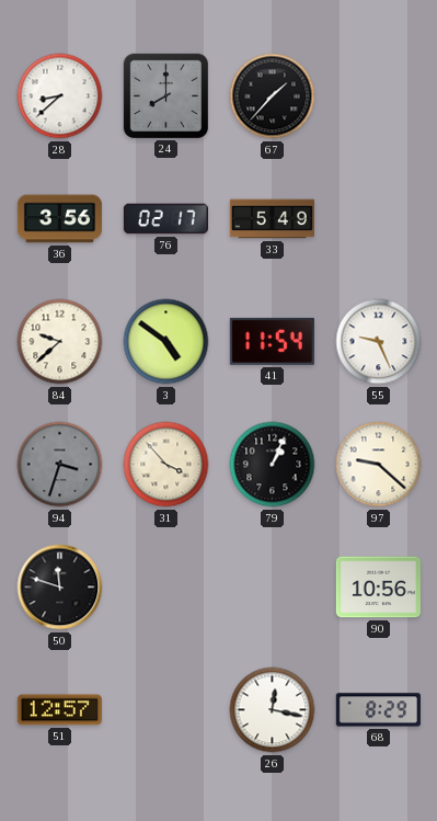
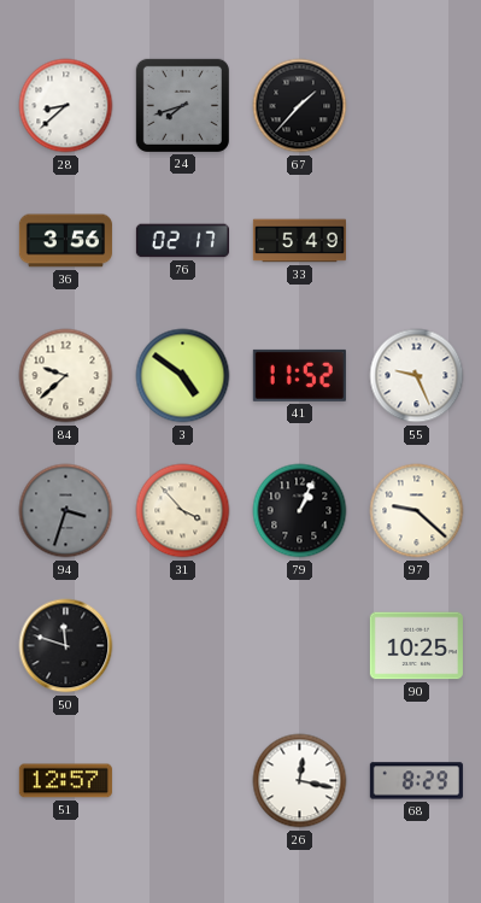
24: 8:00 -> 7:42
41: 11:54 -> 11:52
90: 10:56 -> 10:25
